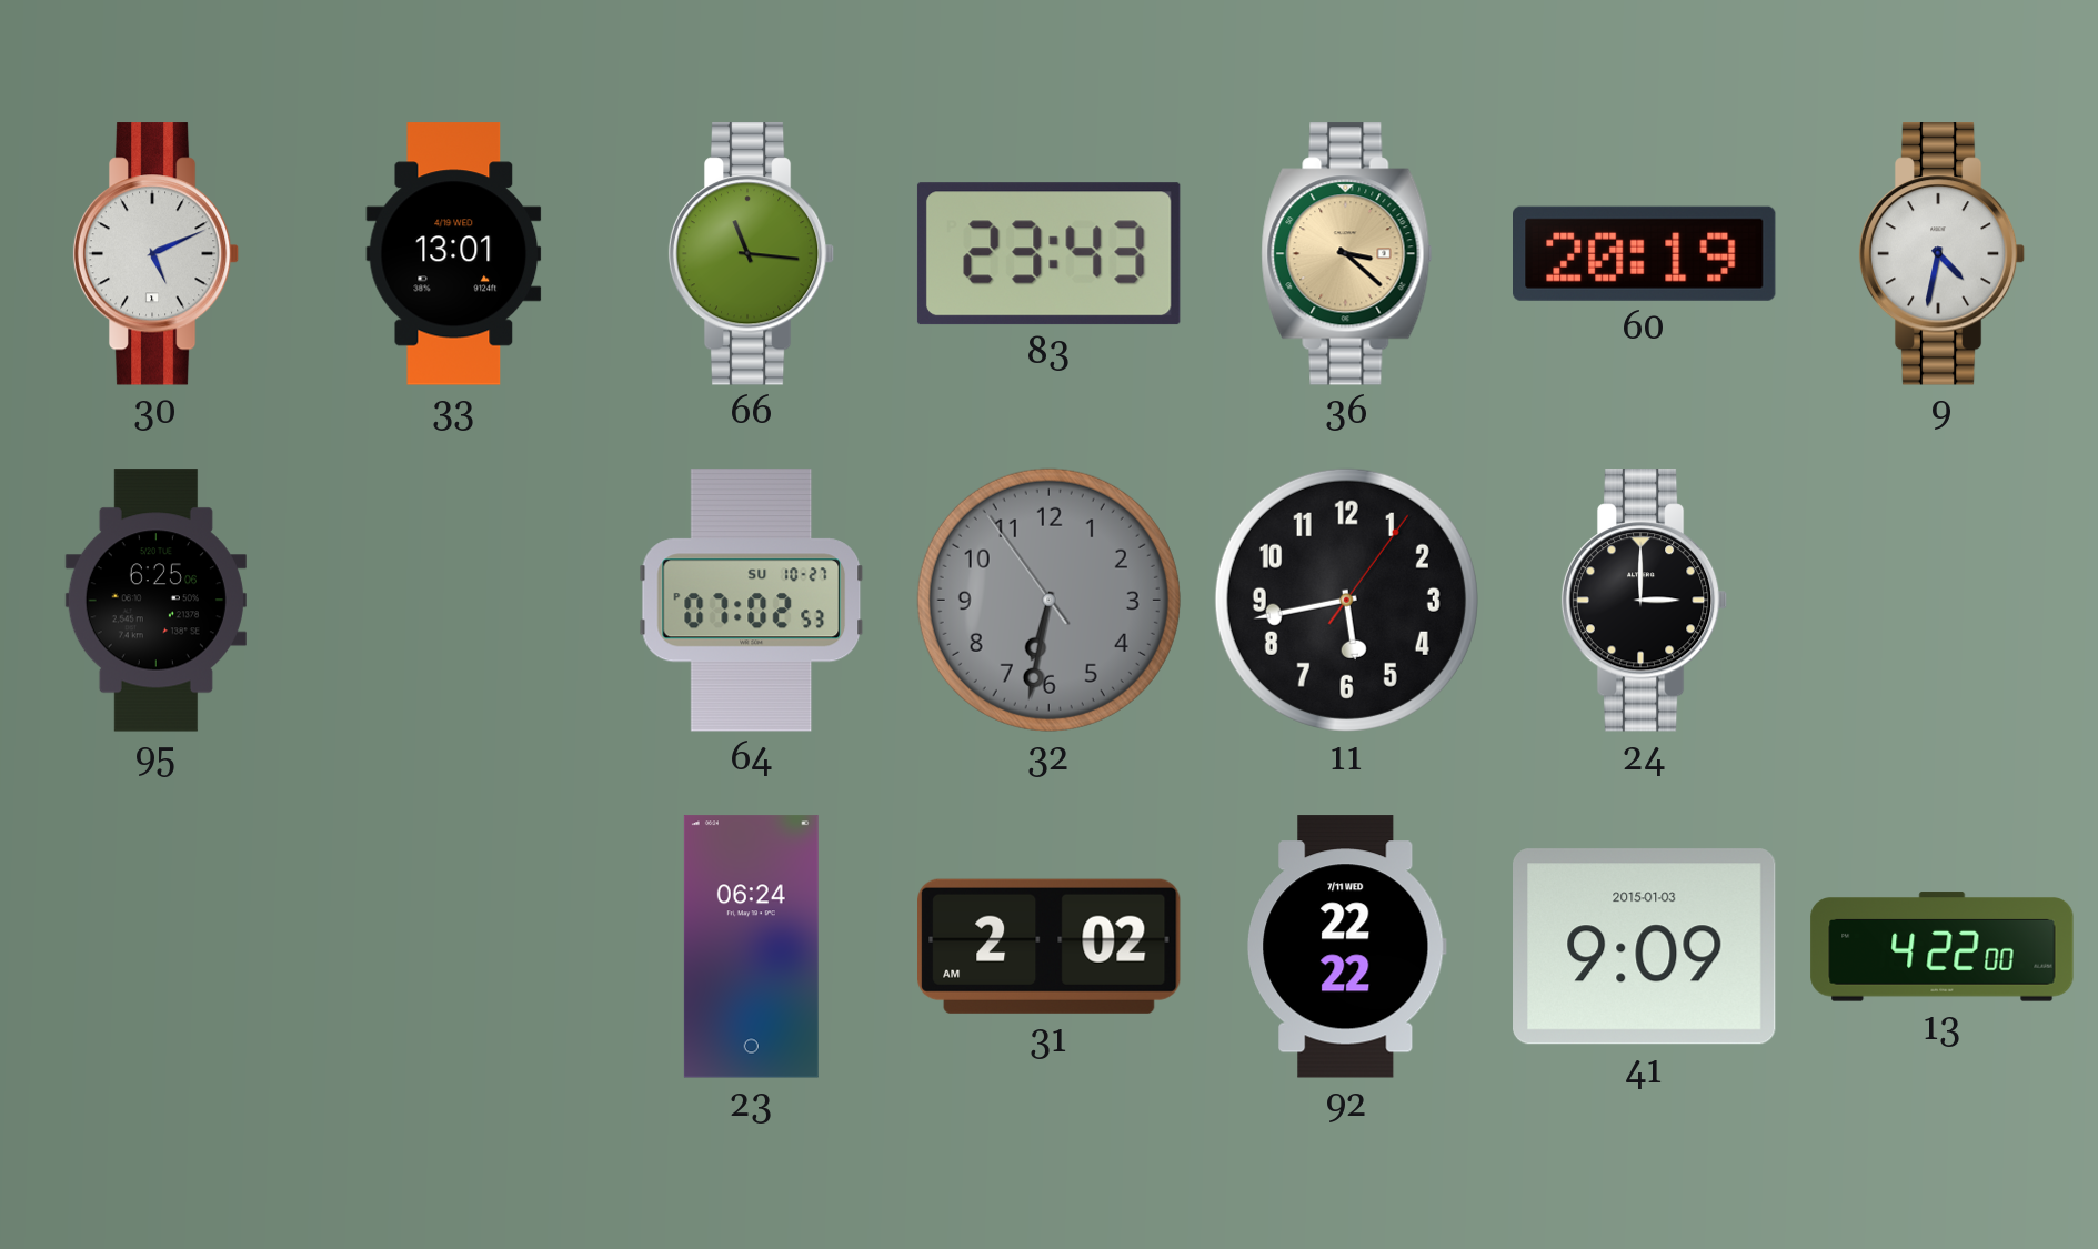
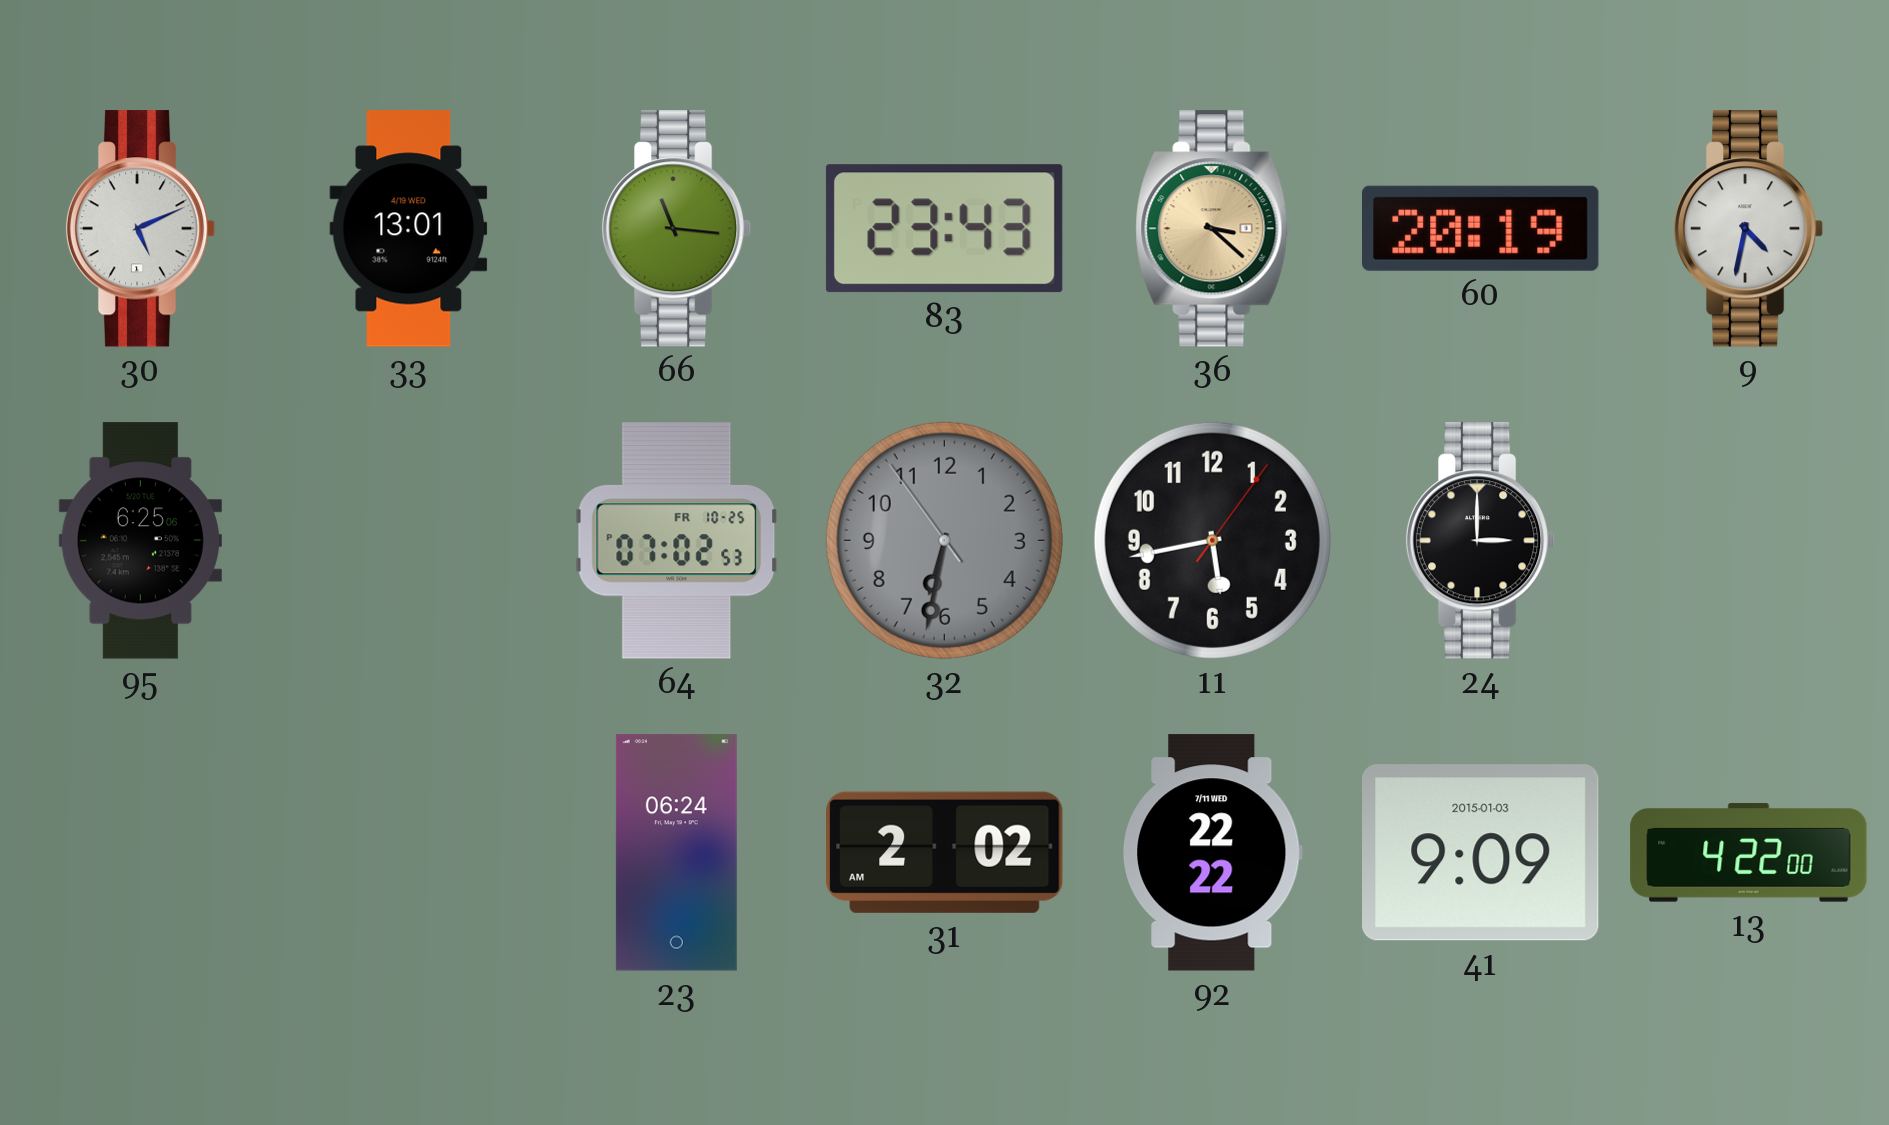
64 date: SU 10-27 -> FR 10-25
